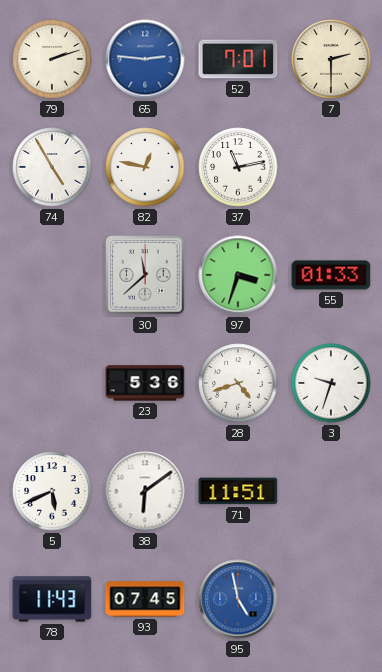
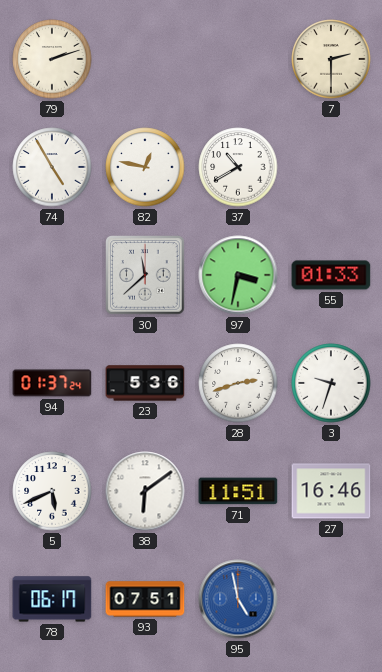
65: 2:46 -> none
52: 7:01 -> none
37: 11:13 -> 10:40
97: 3:33 -> 3:32
94: none -> 01:37
28: 4:42 -> 2:42
27: none -> 16:46
78: 11:43 -> 06:17
93: 07:45 -> 07:51
